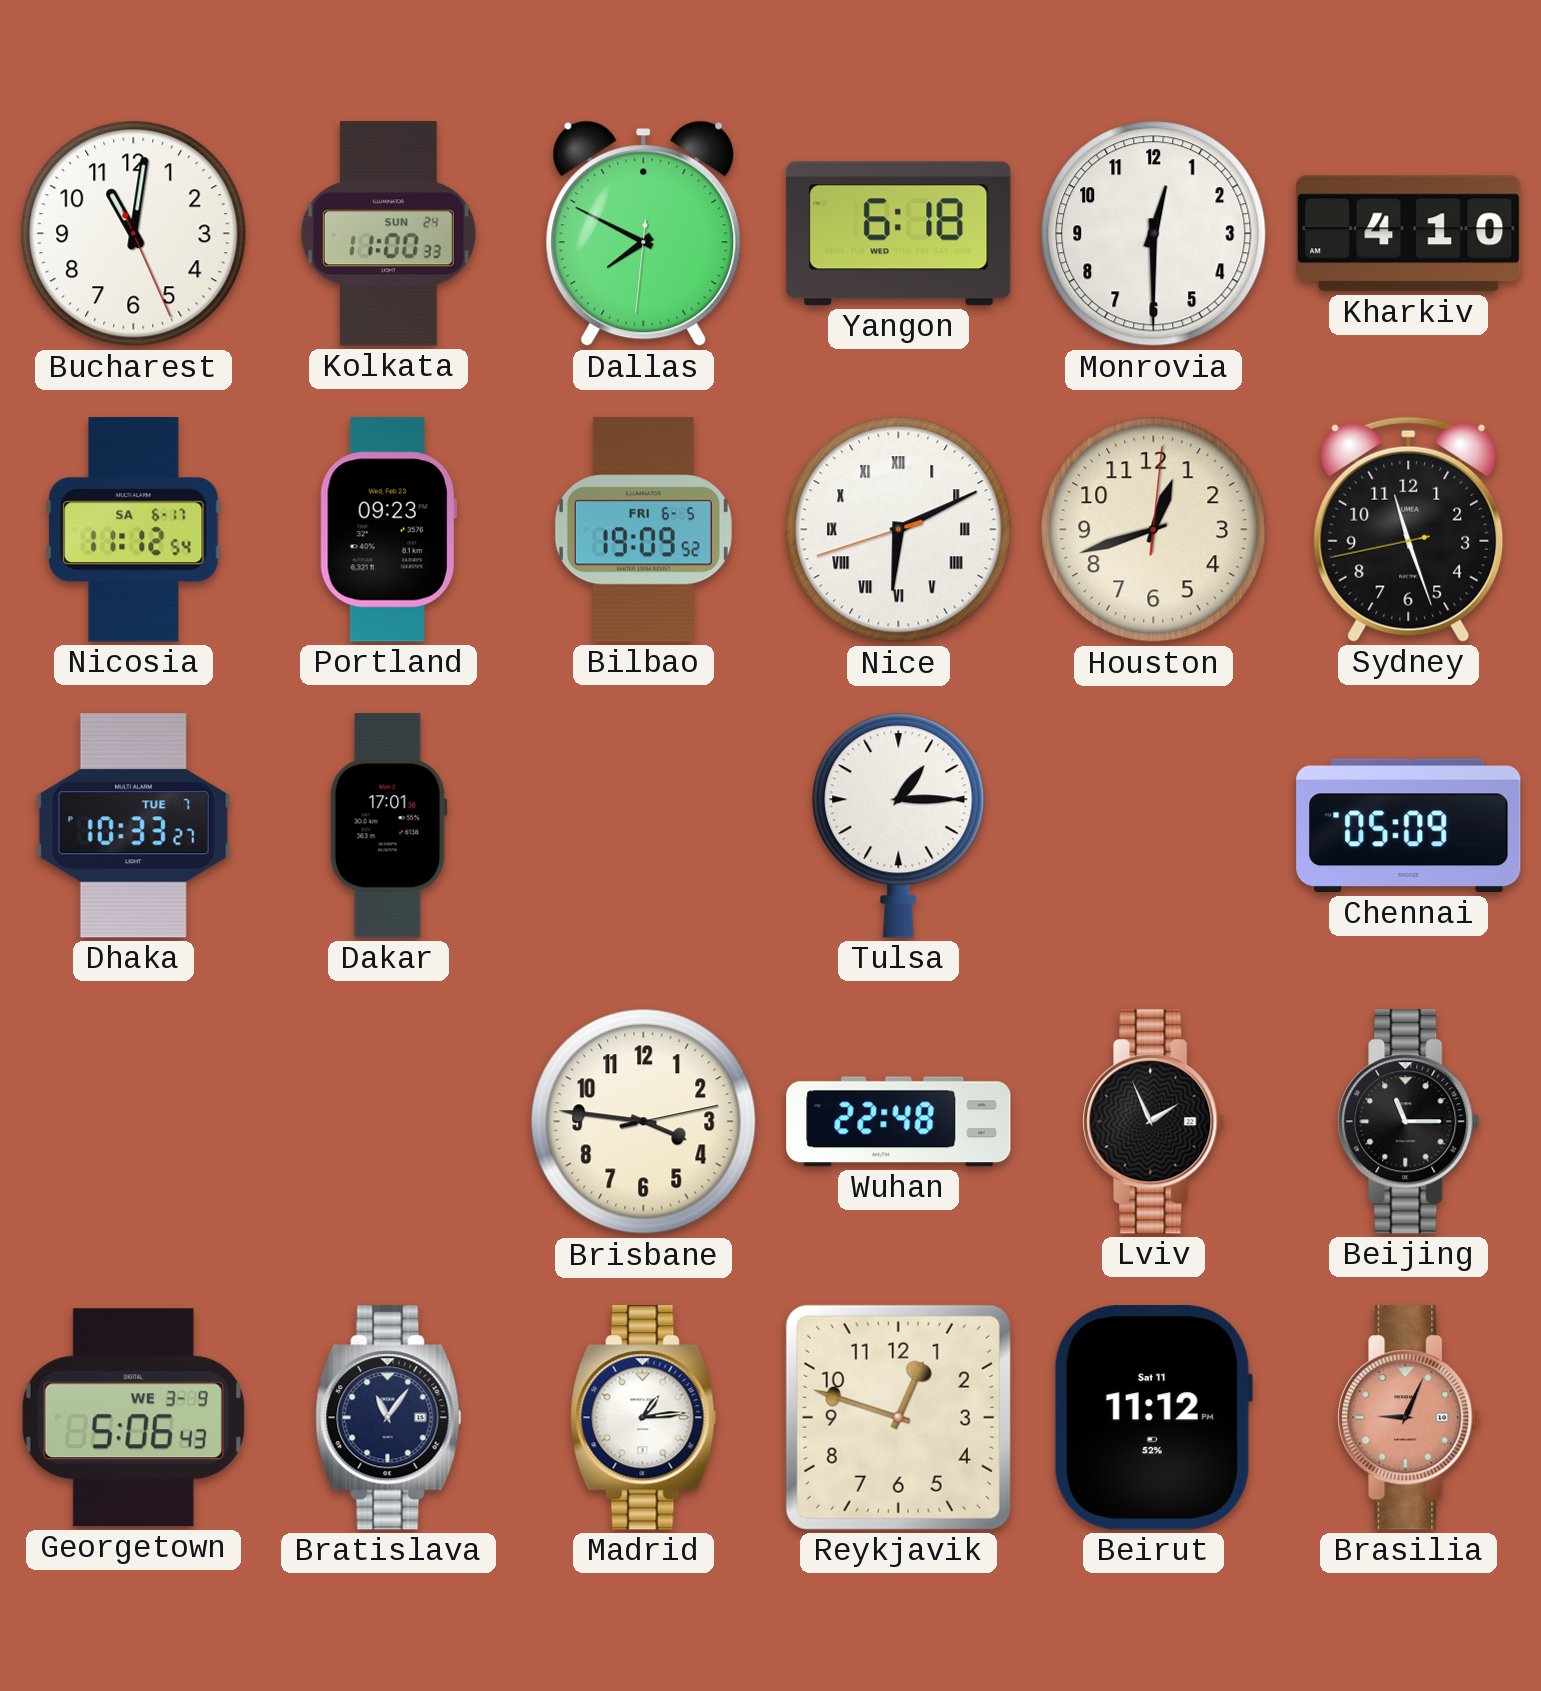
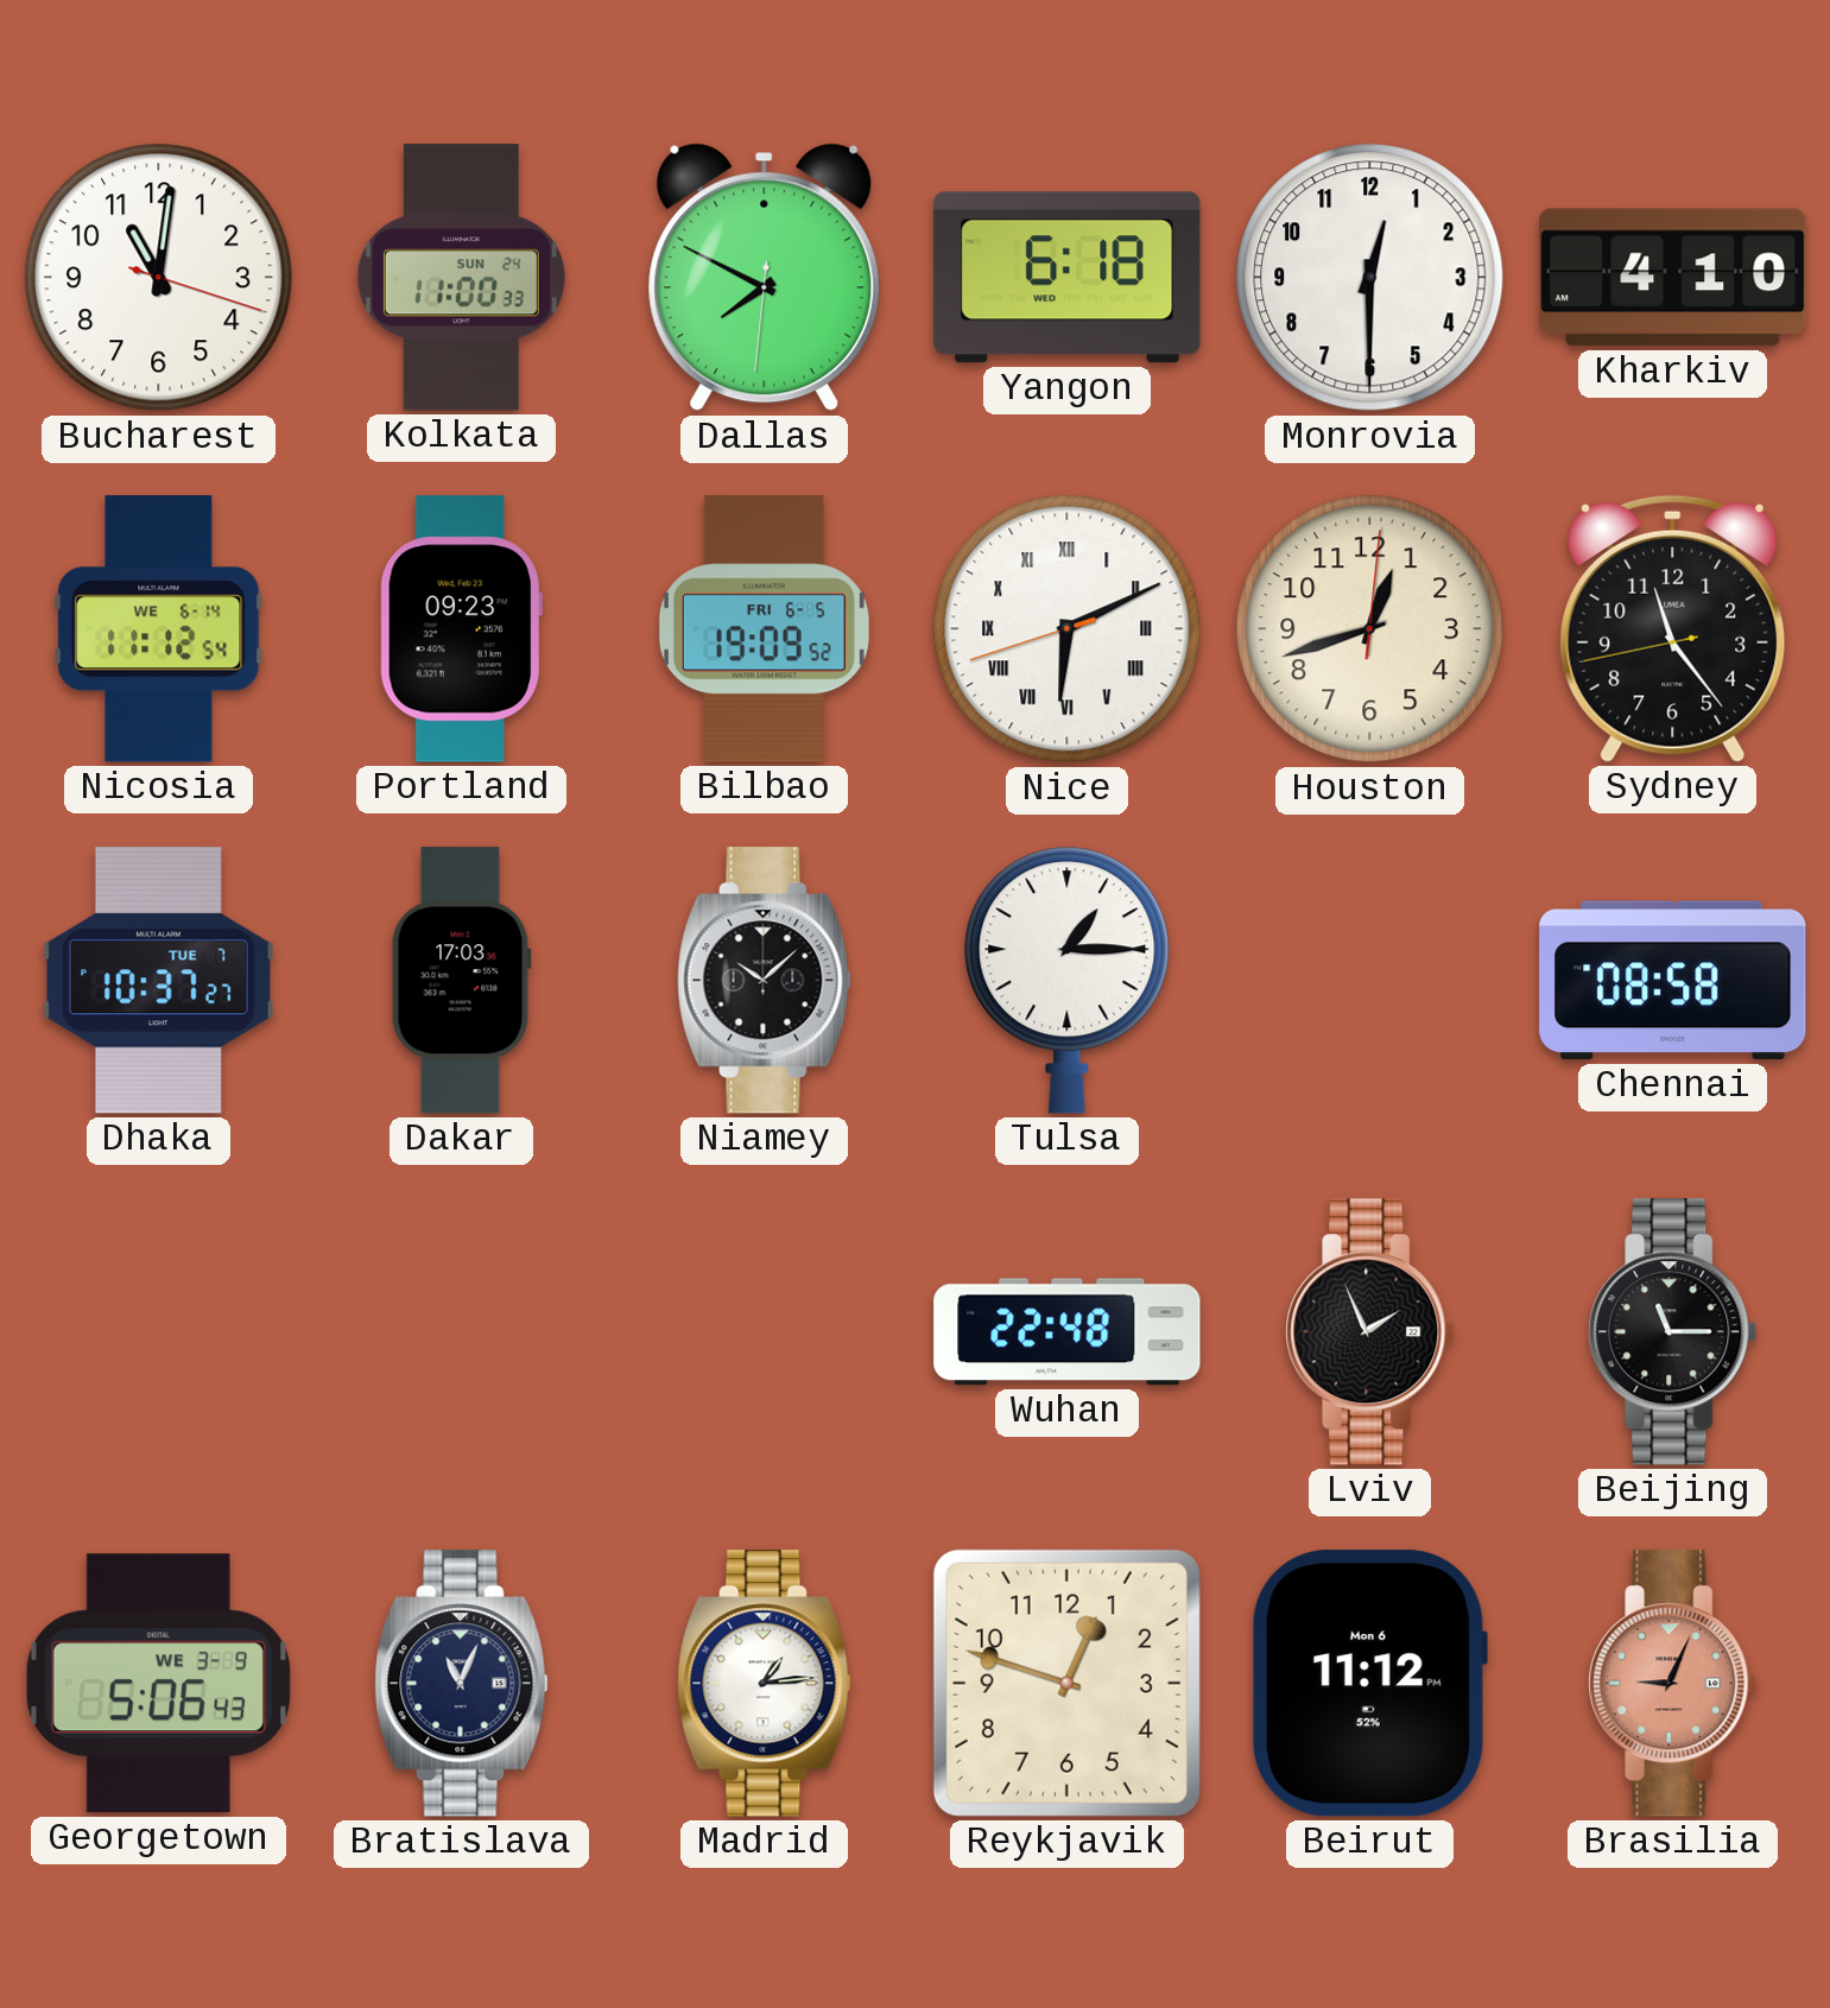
Bucharest: 11:01:26 -> 11:01:18
Nicosia date: SA 6-17 -> WE 6-14
Sydney: 11:26 -> 11:23
Dhaka: 10:33 -> 10:37
Dakar: 17:01 -> 17:03
Niamey: none -> 10:08
Chennai: 05:09 -> 08:58
Brisbane: 3:46 -> none
Bratislava: 11:06 -> 11:04
Beirut date: Sat 11 -> Mon 6
